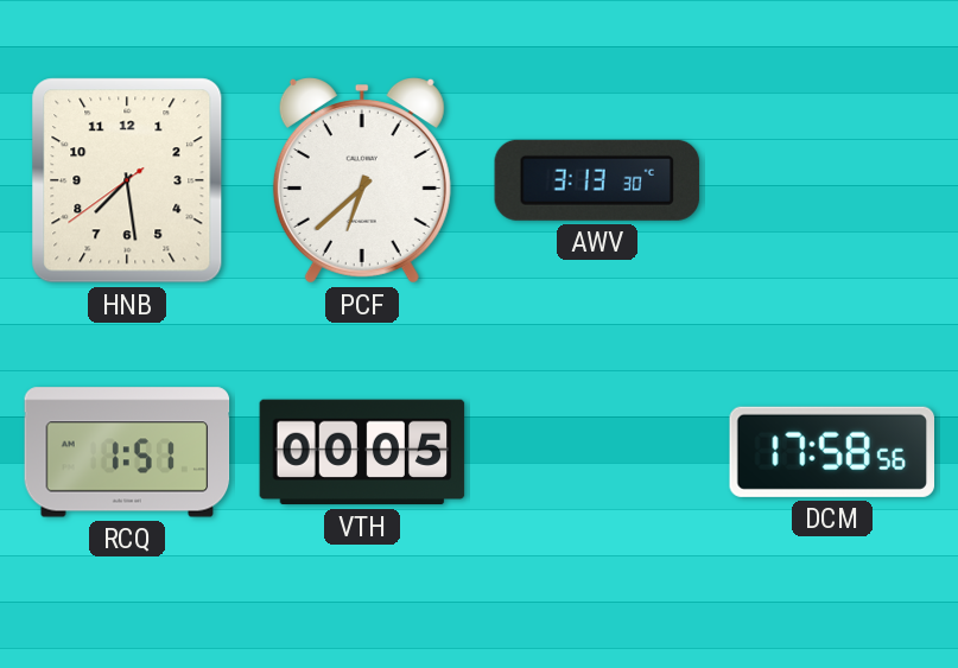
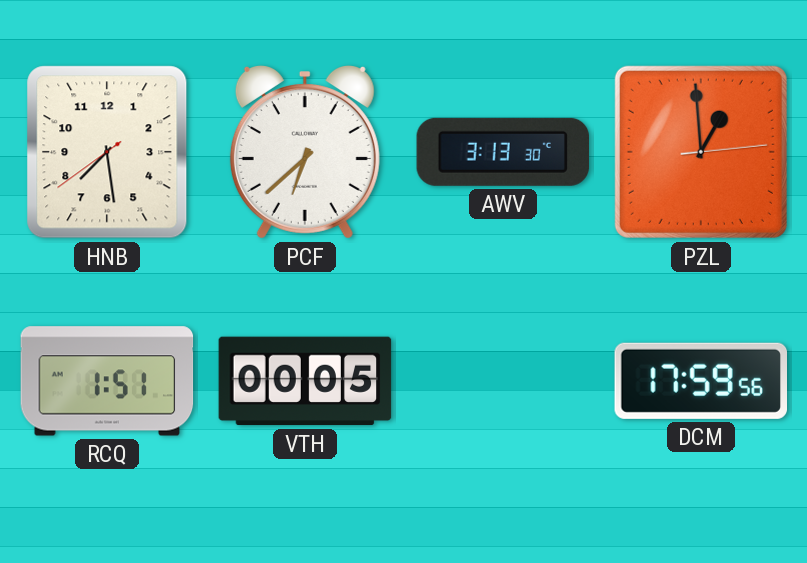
PZL: none -> 12:59
DCM: 17:58 -> 17:59
